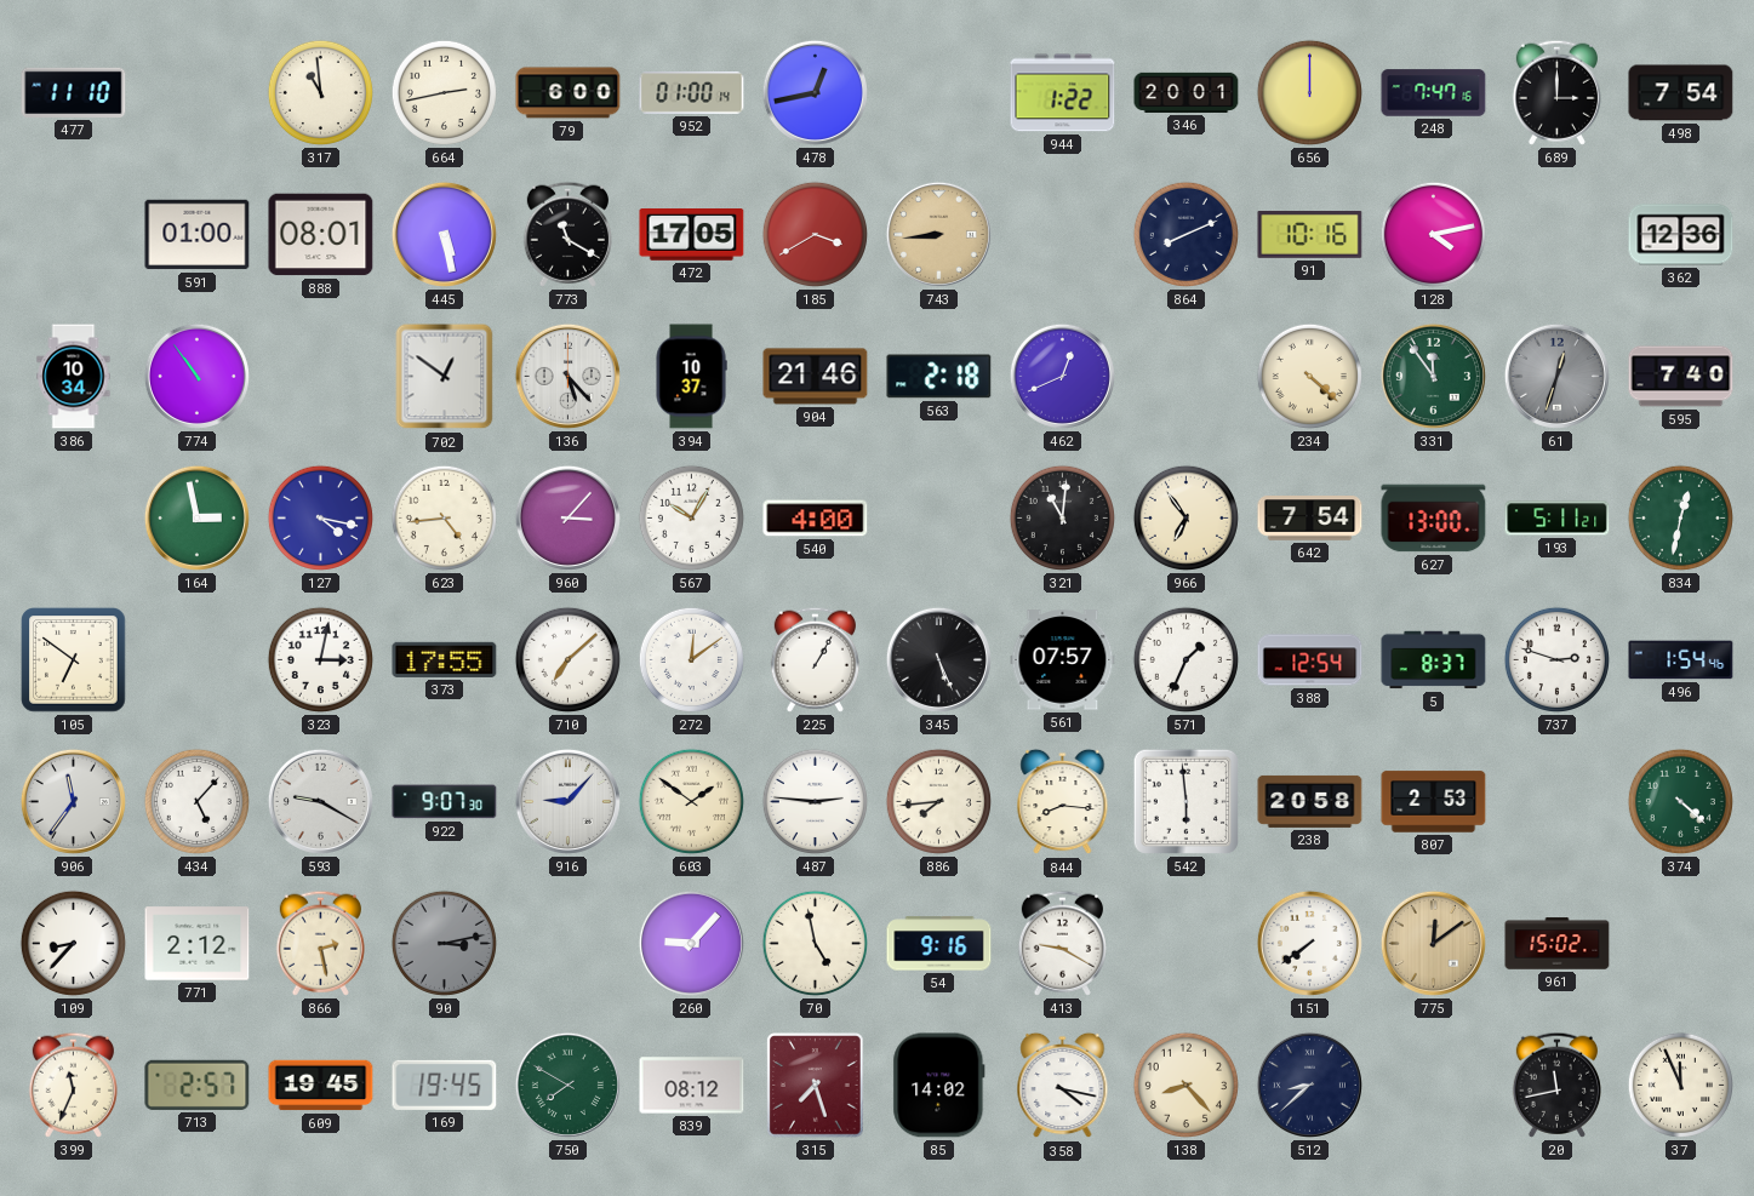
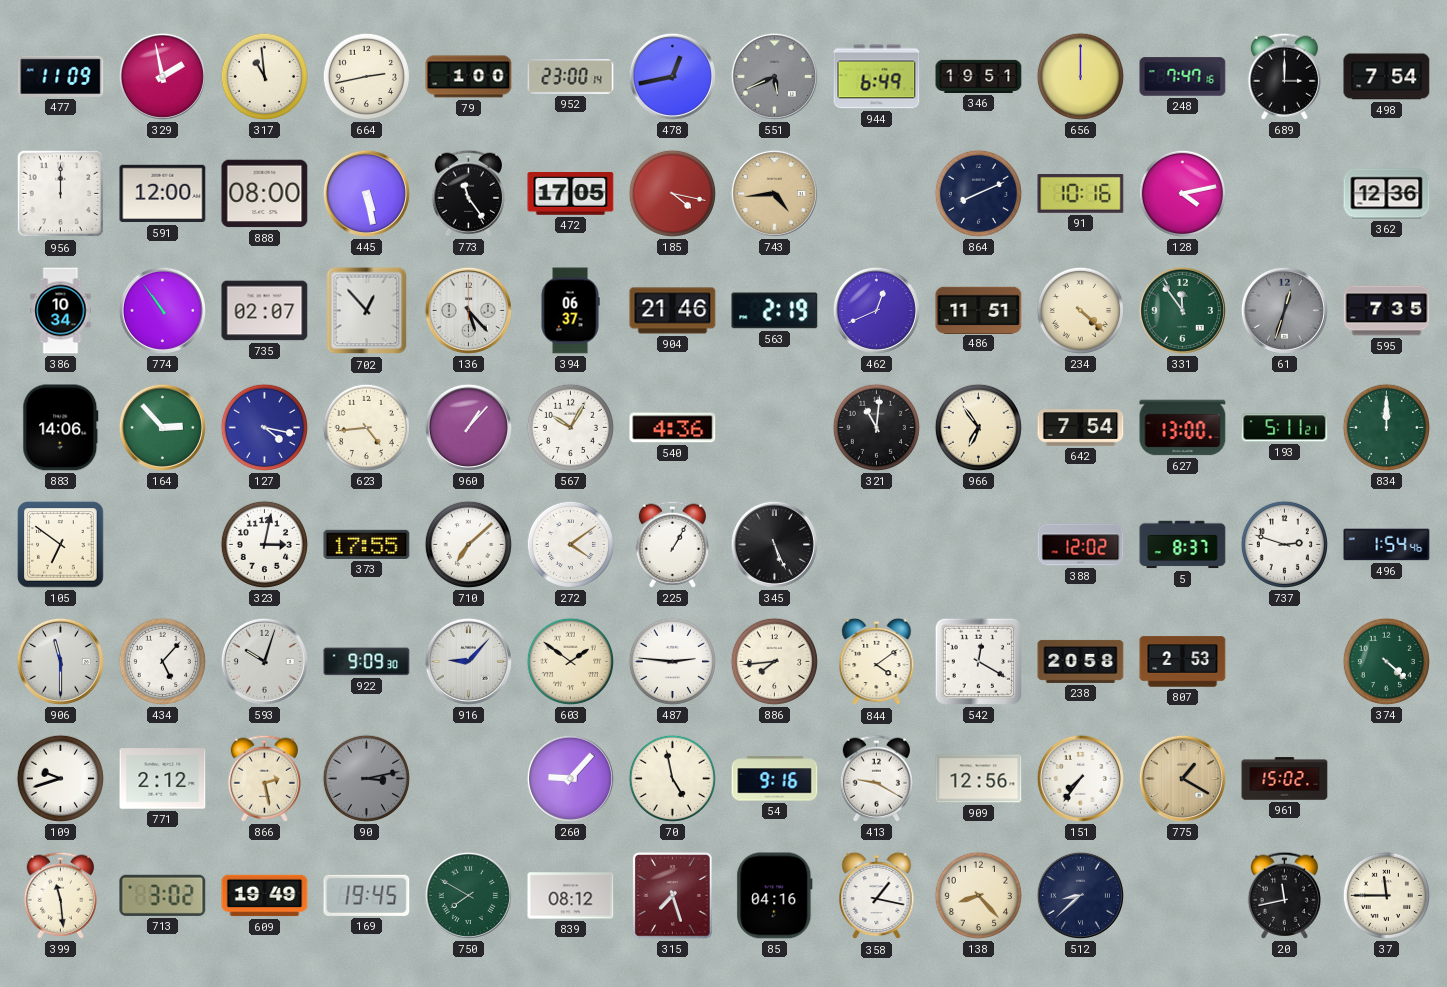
477: 11:10 -> 11:09
329: none -> 1:58
79: 6:00 -> 1:00
952: 01:00 -> 23:00
551: none -> 5:41
944: 1:22 -> 6:49
346: 20:01 -> 19:51
956: none -> 12:00
591: 01:00 -> 12:00
888: 08:01 -> 08:00
773: 11:20 -> 11:24
185: 3:40 -> 4:17
743: 8:44 -> 4:44
735: none -> 02:07
702: 12:51 -> 12:53
394: 10:37 -> 06:37
563: 2:18 -> 2:19
486: none -> 11:51
595: 7:40 -> 7:35
883: none -> 14:06
164: 2:58 -> 2:53
960: 3:07 -> 1:07
540: 4:00 -> 4:36
834: 12:32 -> 12:00
272: 12:09 -> 4:09
561: 07:57 -> none
571: 1:34 -> none
388: 12:54 -> 12:02
906: 11:36 -> 11:30
593: 9:20 -> 10:03
922: 9:07 -> 9:09
844: 8:16 -> 4:09
542: 5:59 -> 12:20
109: 8:37 -> 9:42
909: none -> 12:56
151: 7:39 -> 7:36
775: 12:09 -> 1:20
399: 11:34 -> 11:29
713: 2:57 -> 3:02
609: 19:45 -> 19:49
85: 14:02 -> 04:16
358: 4:17 -> 1:17
37: 11:56 -> 11:45
